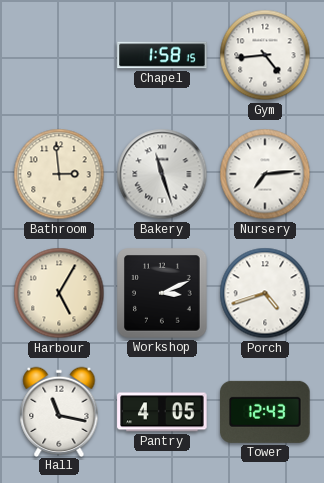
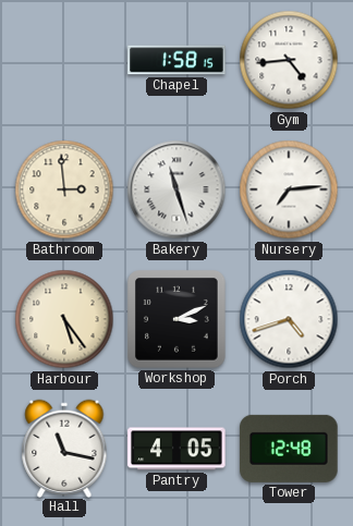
Harbour: 5:05 -> 5:24
Tower: 12:43 -> 12:48
